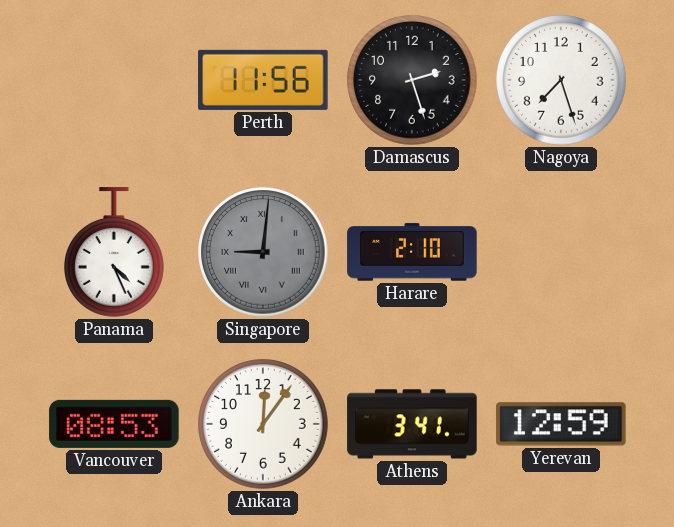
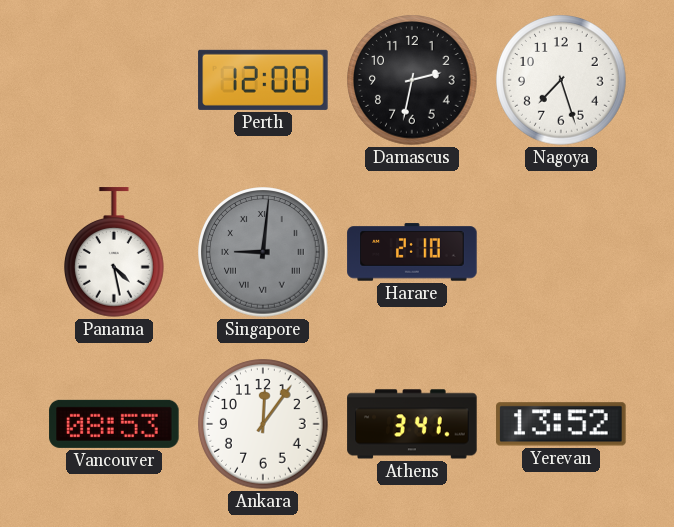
Perth: 11:56 -> 12:00
Damascus: 2:27 -> 2:32
Panama: 4:26 -> 4:28
Yerevan: 12:59 -> 13:52
